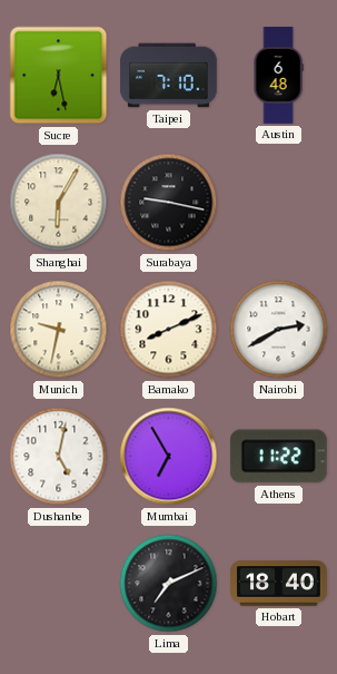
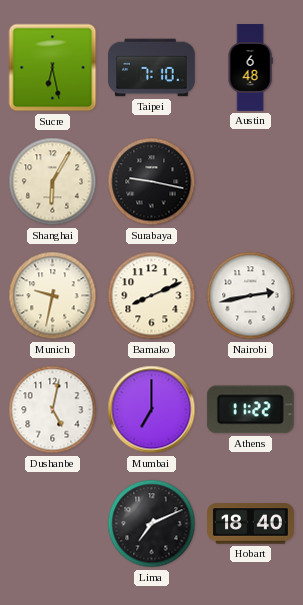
Nairobi: 2:40 -> 2:43
Mumbai: 6:55 -> 7:00
